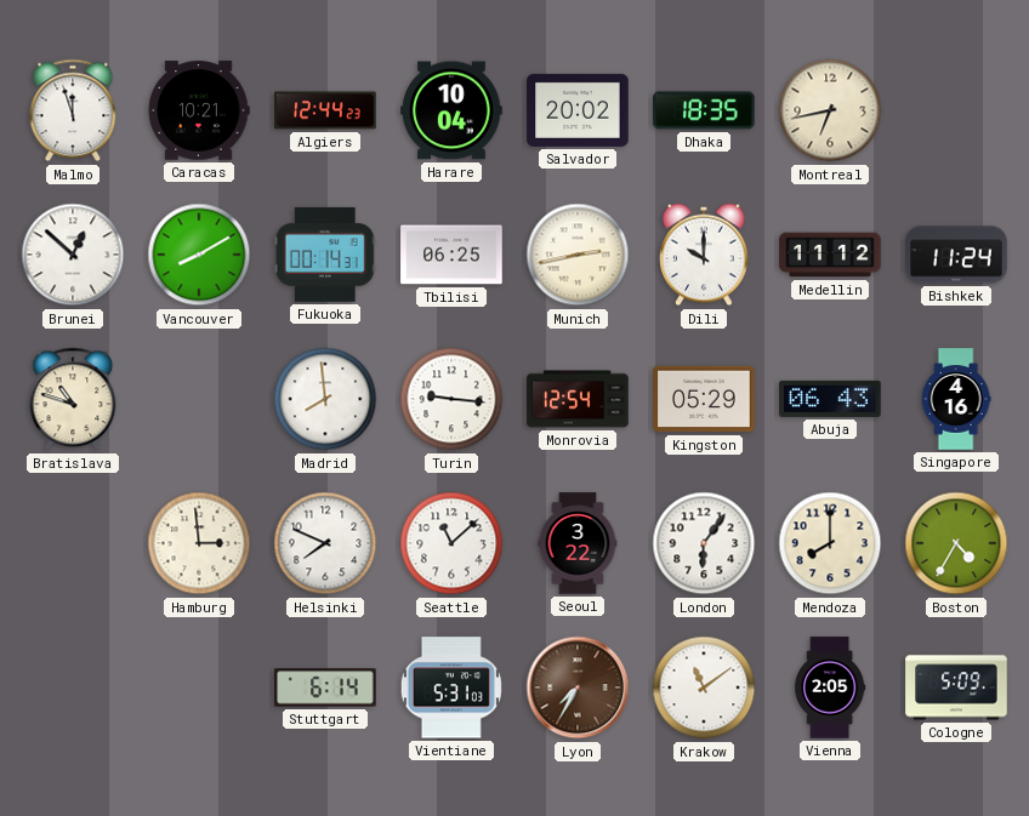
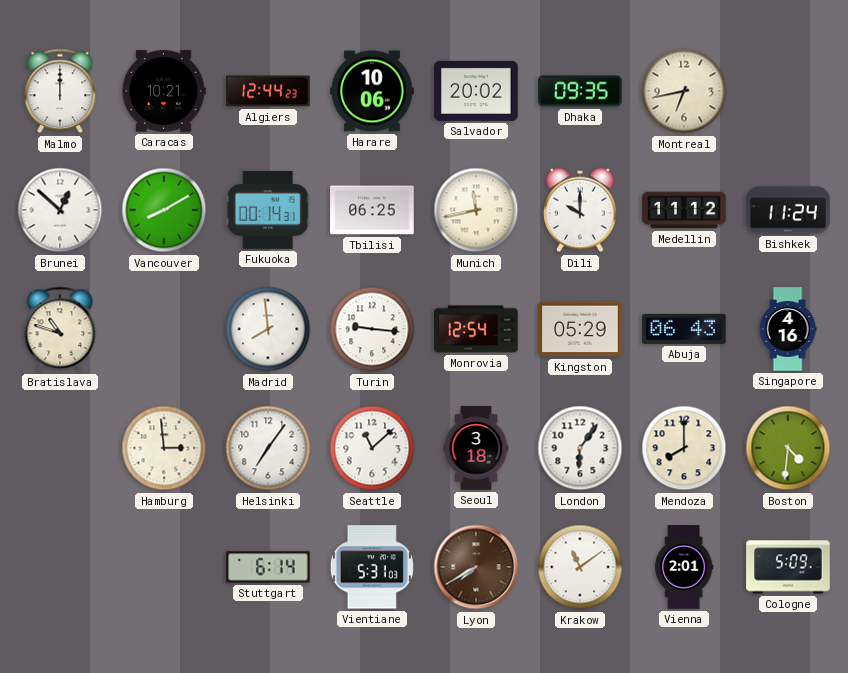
Malmo: 11:57 -> 12:00
Harare: 10:04 -> 10:06
Dhaka: 18:35 -> 09:35
Munich: 2:43 -> 11:43
Helsinki: 7:49 -> 7:06
Seoul: 3:22 -> 3:18
Boston: 4:35 -> 4:31
Lyon: 7:35 -> 7:40
Vienna: 2:05 -> 2:01
